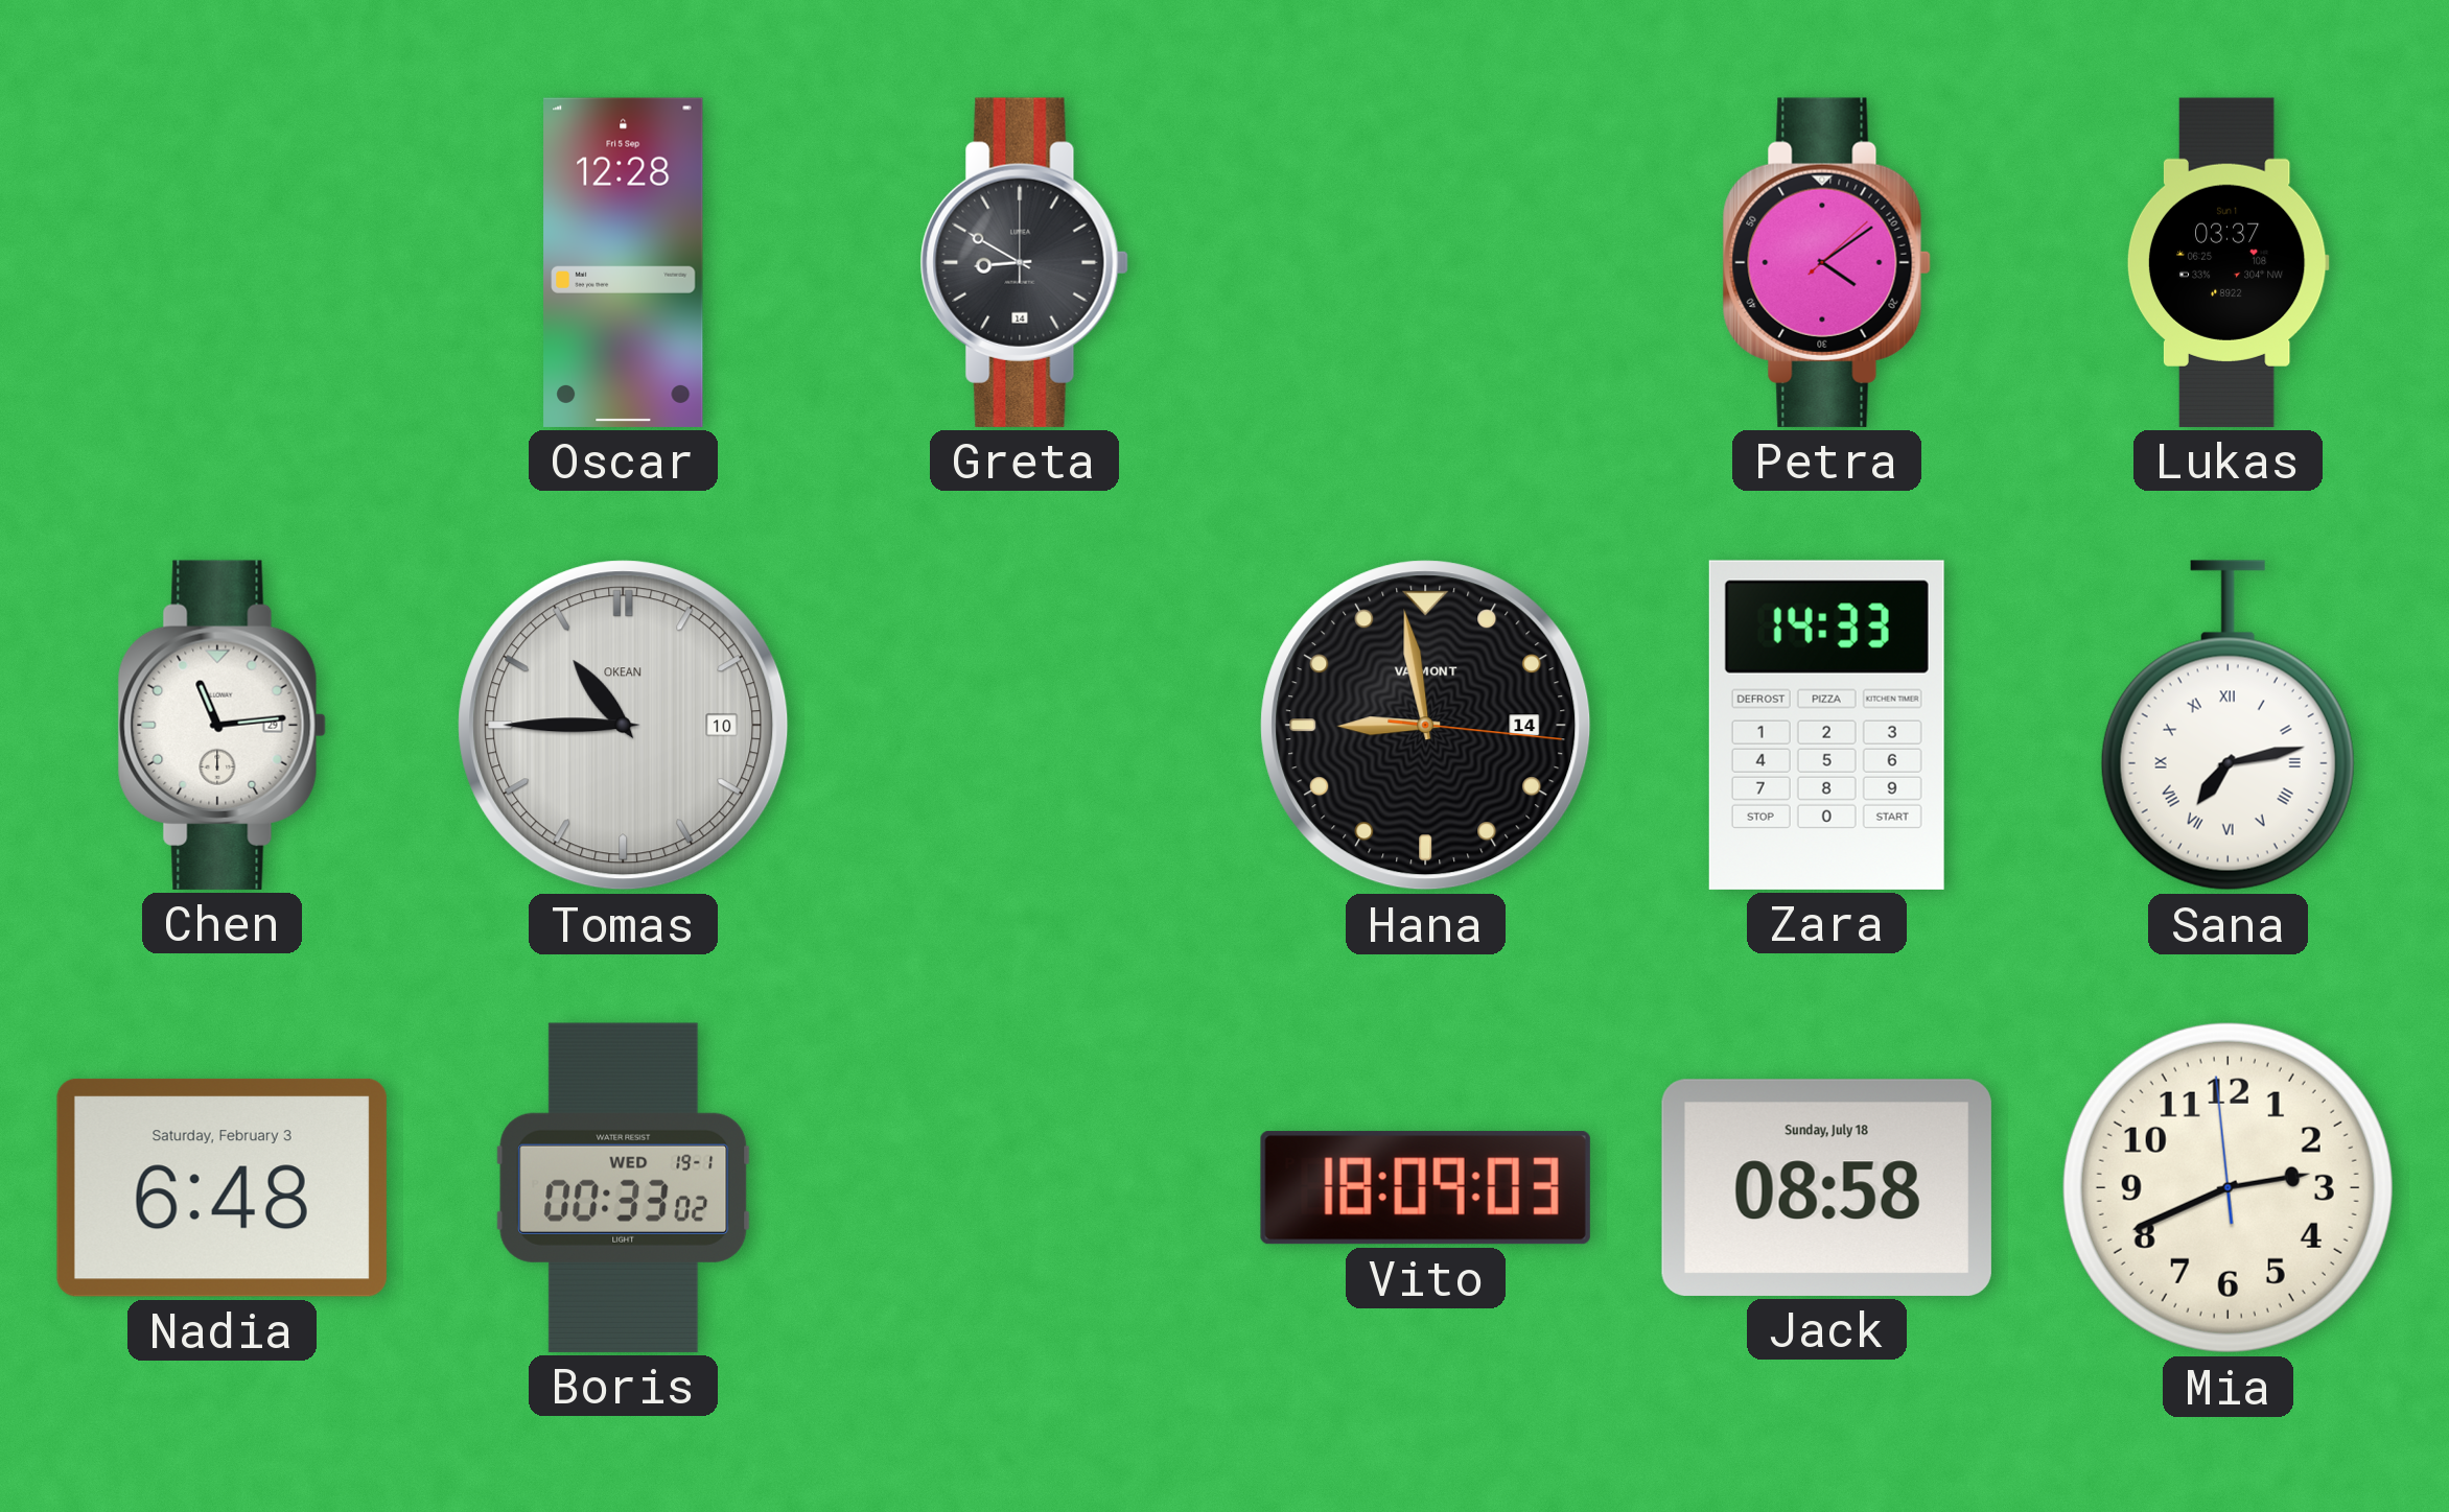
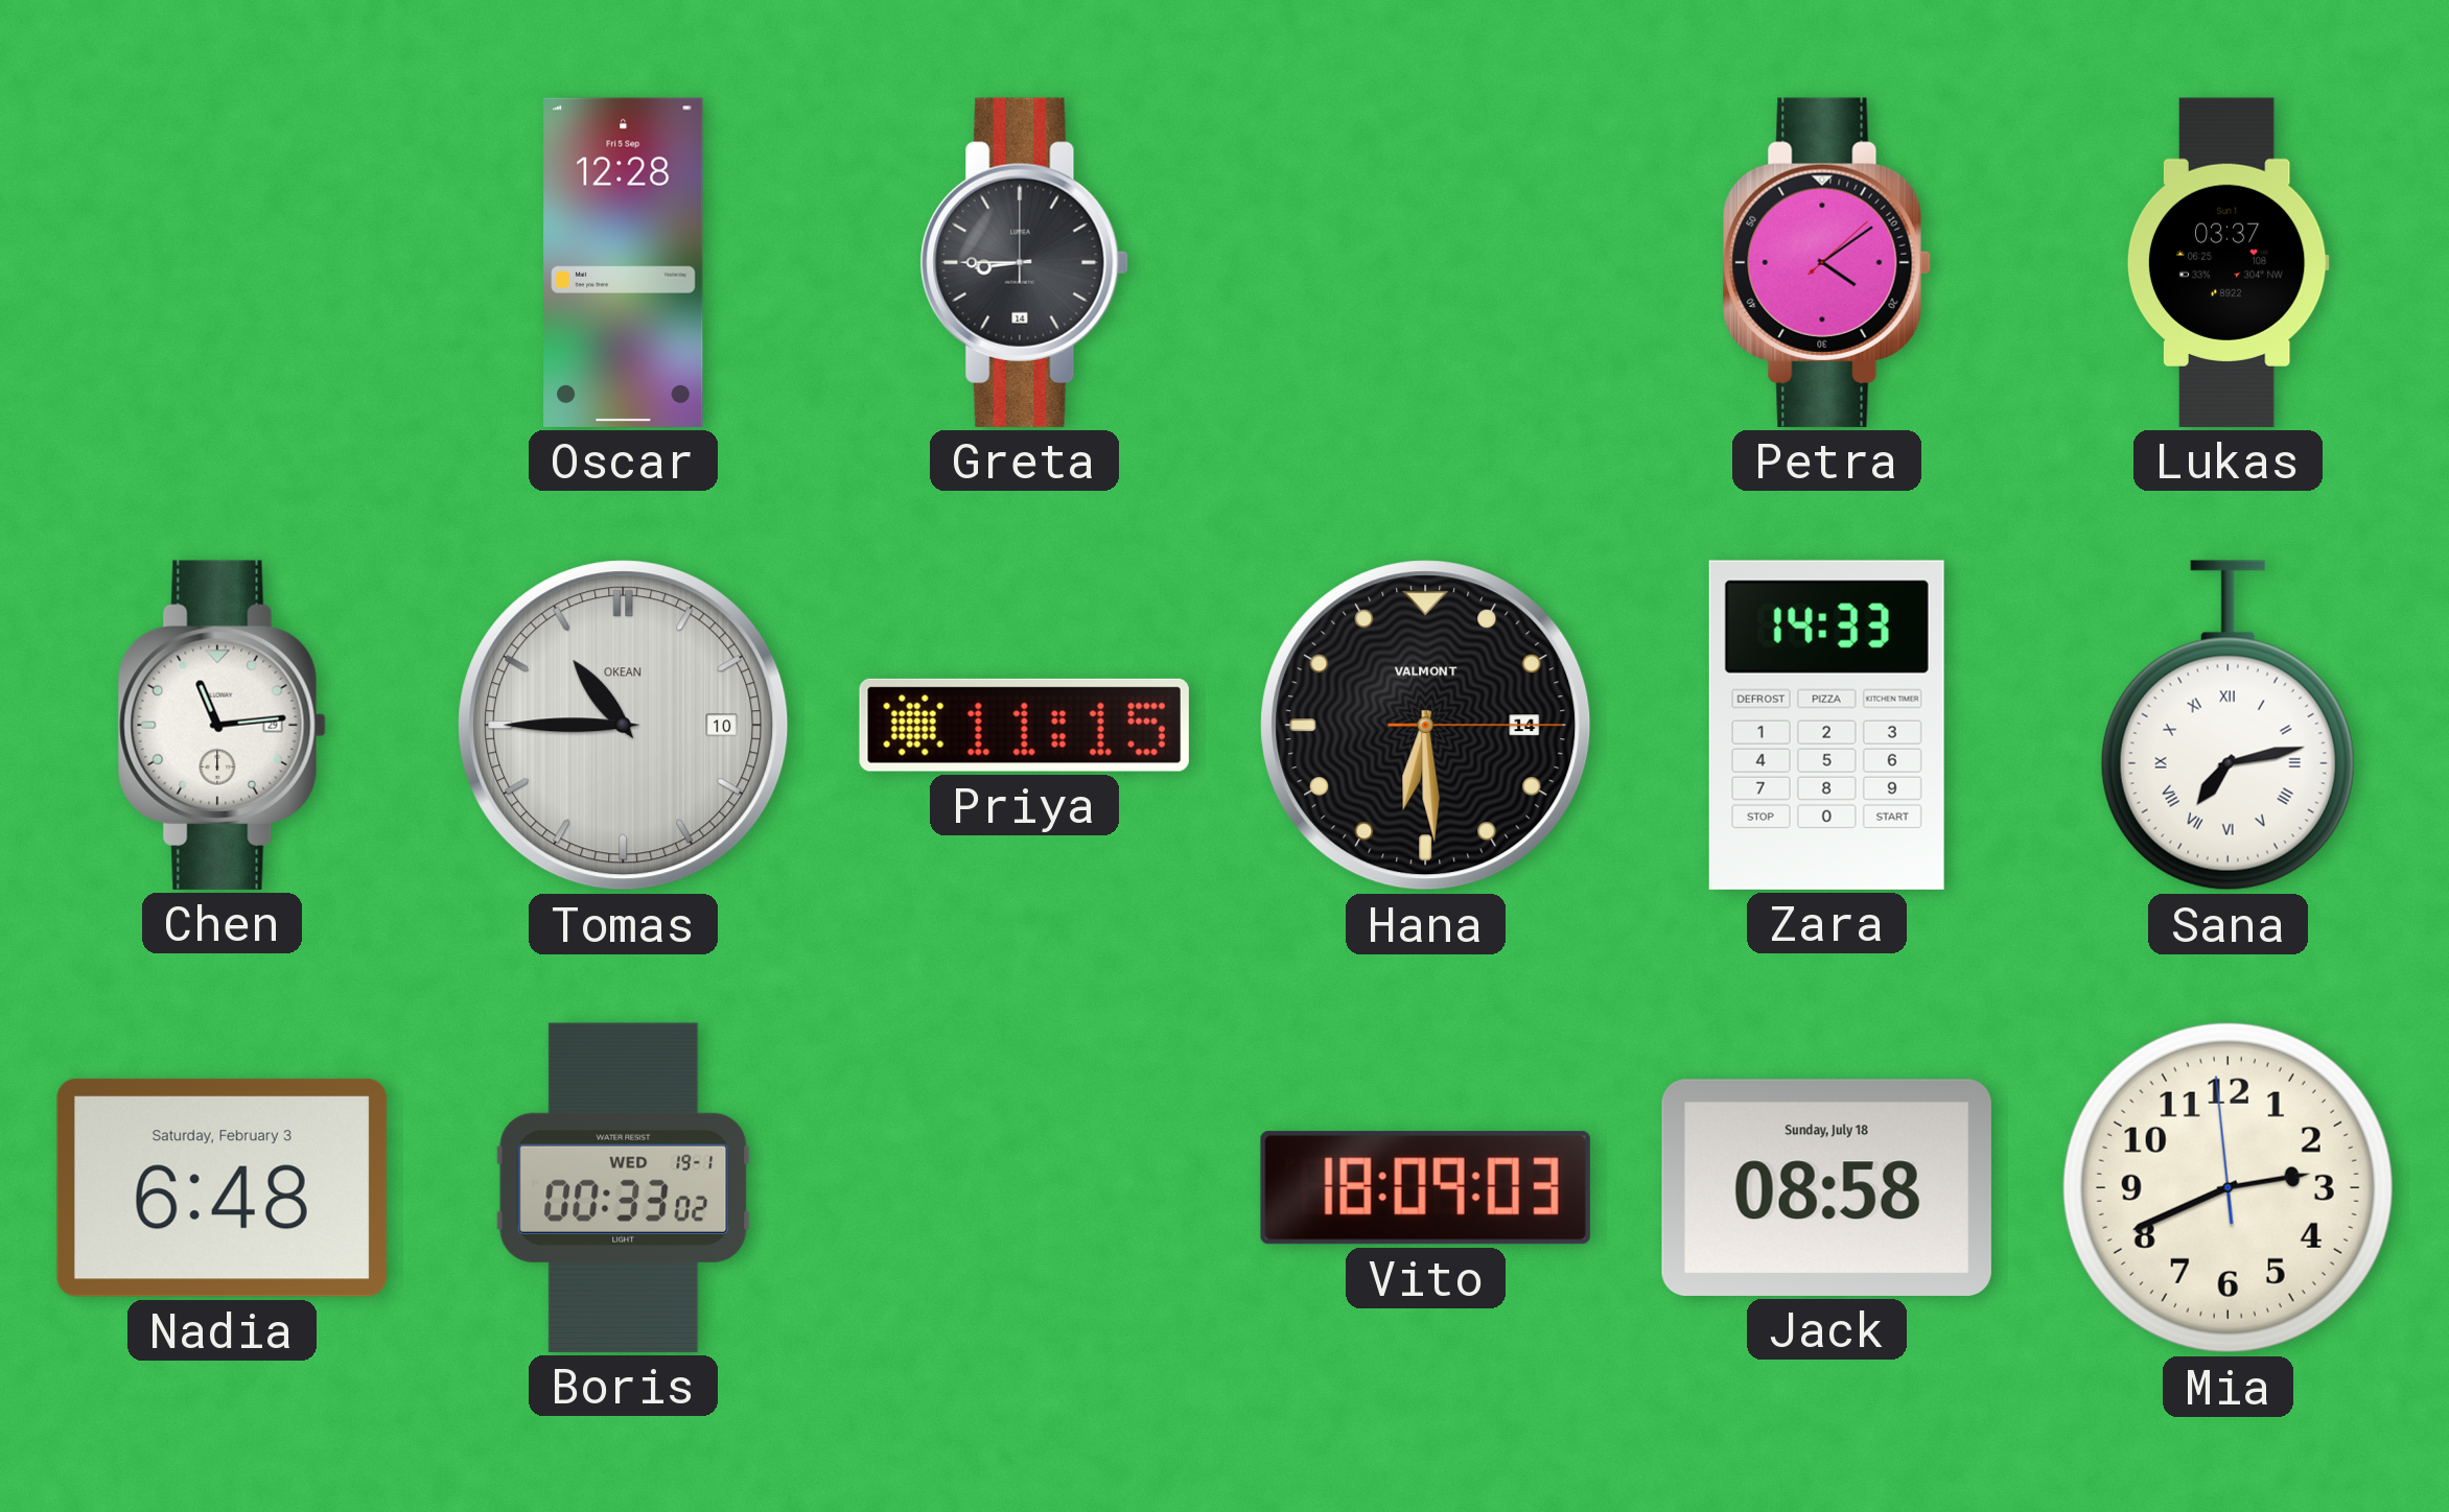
Greta: 8:50 -> 8:45
Priya: none -> 11:15
Hana: 8:58 -> 6:29
